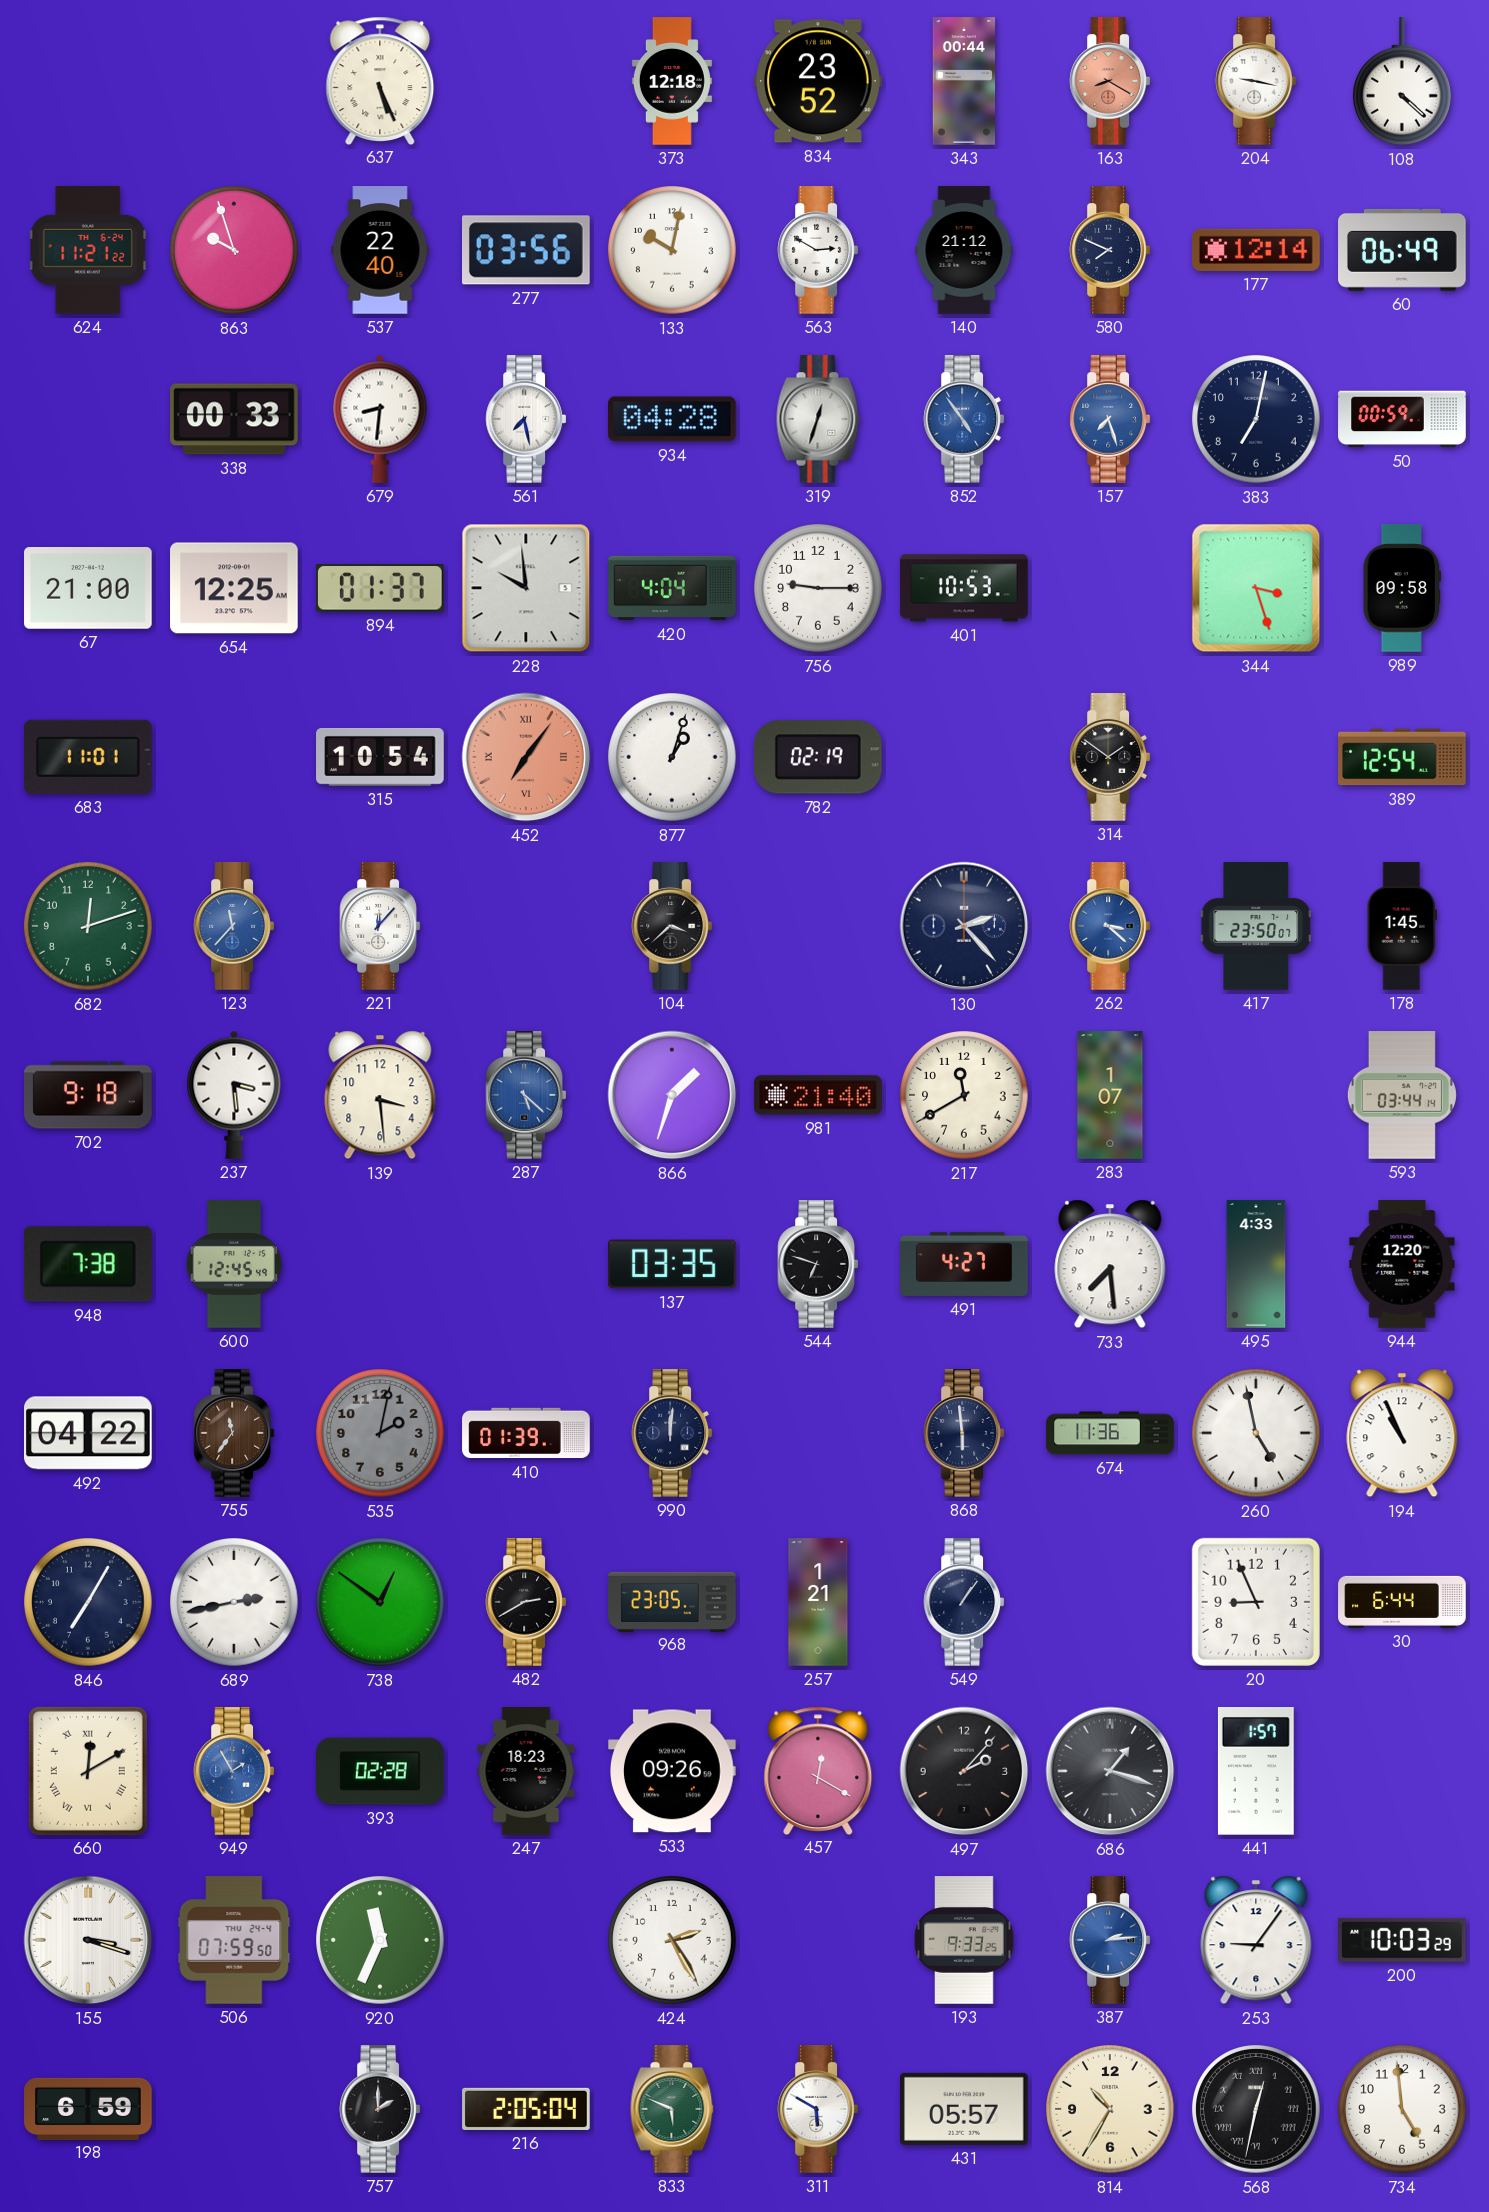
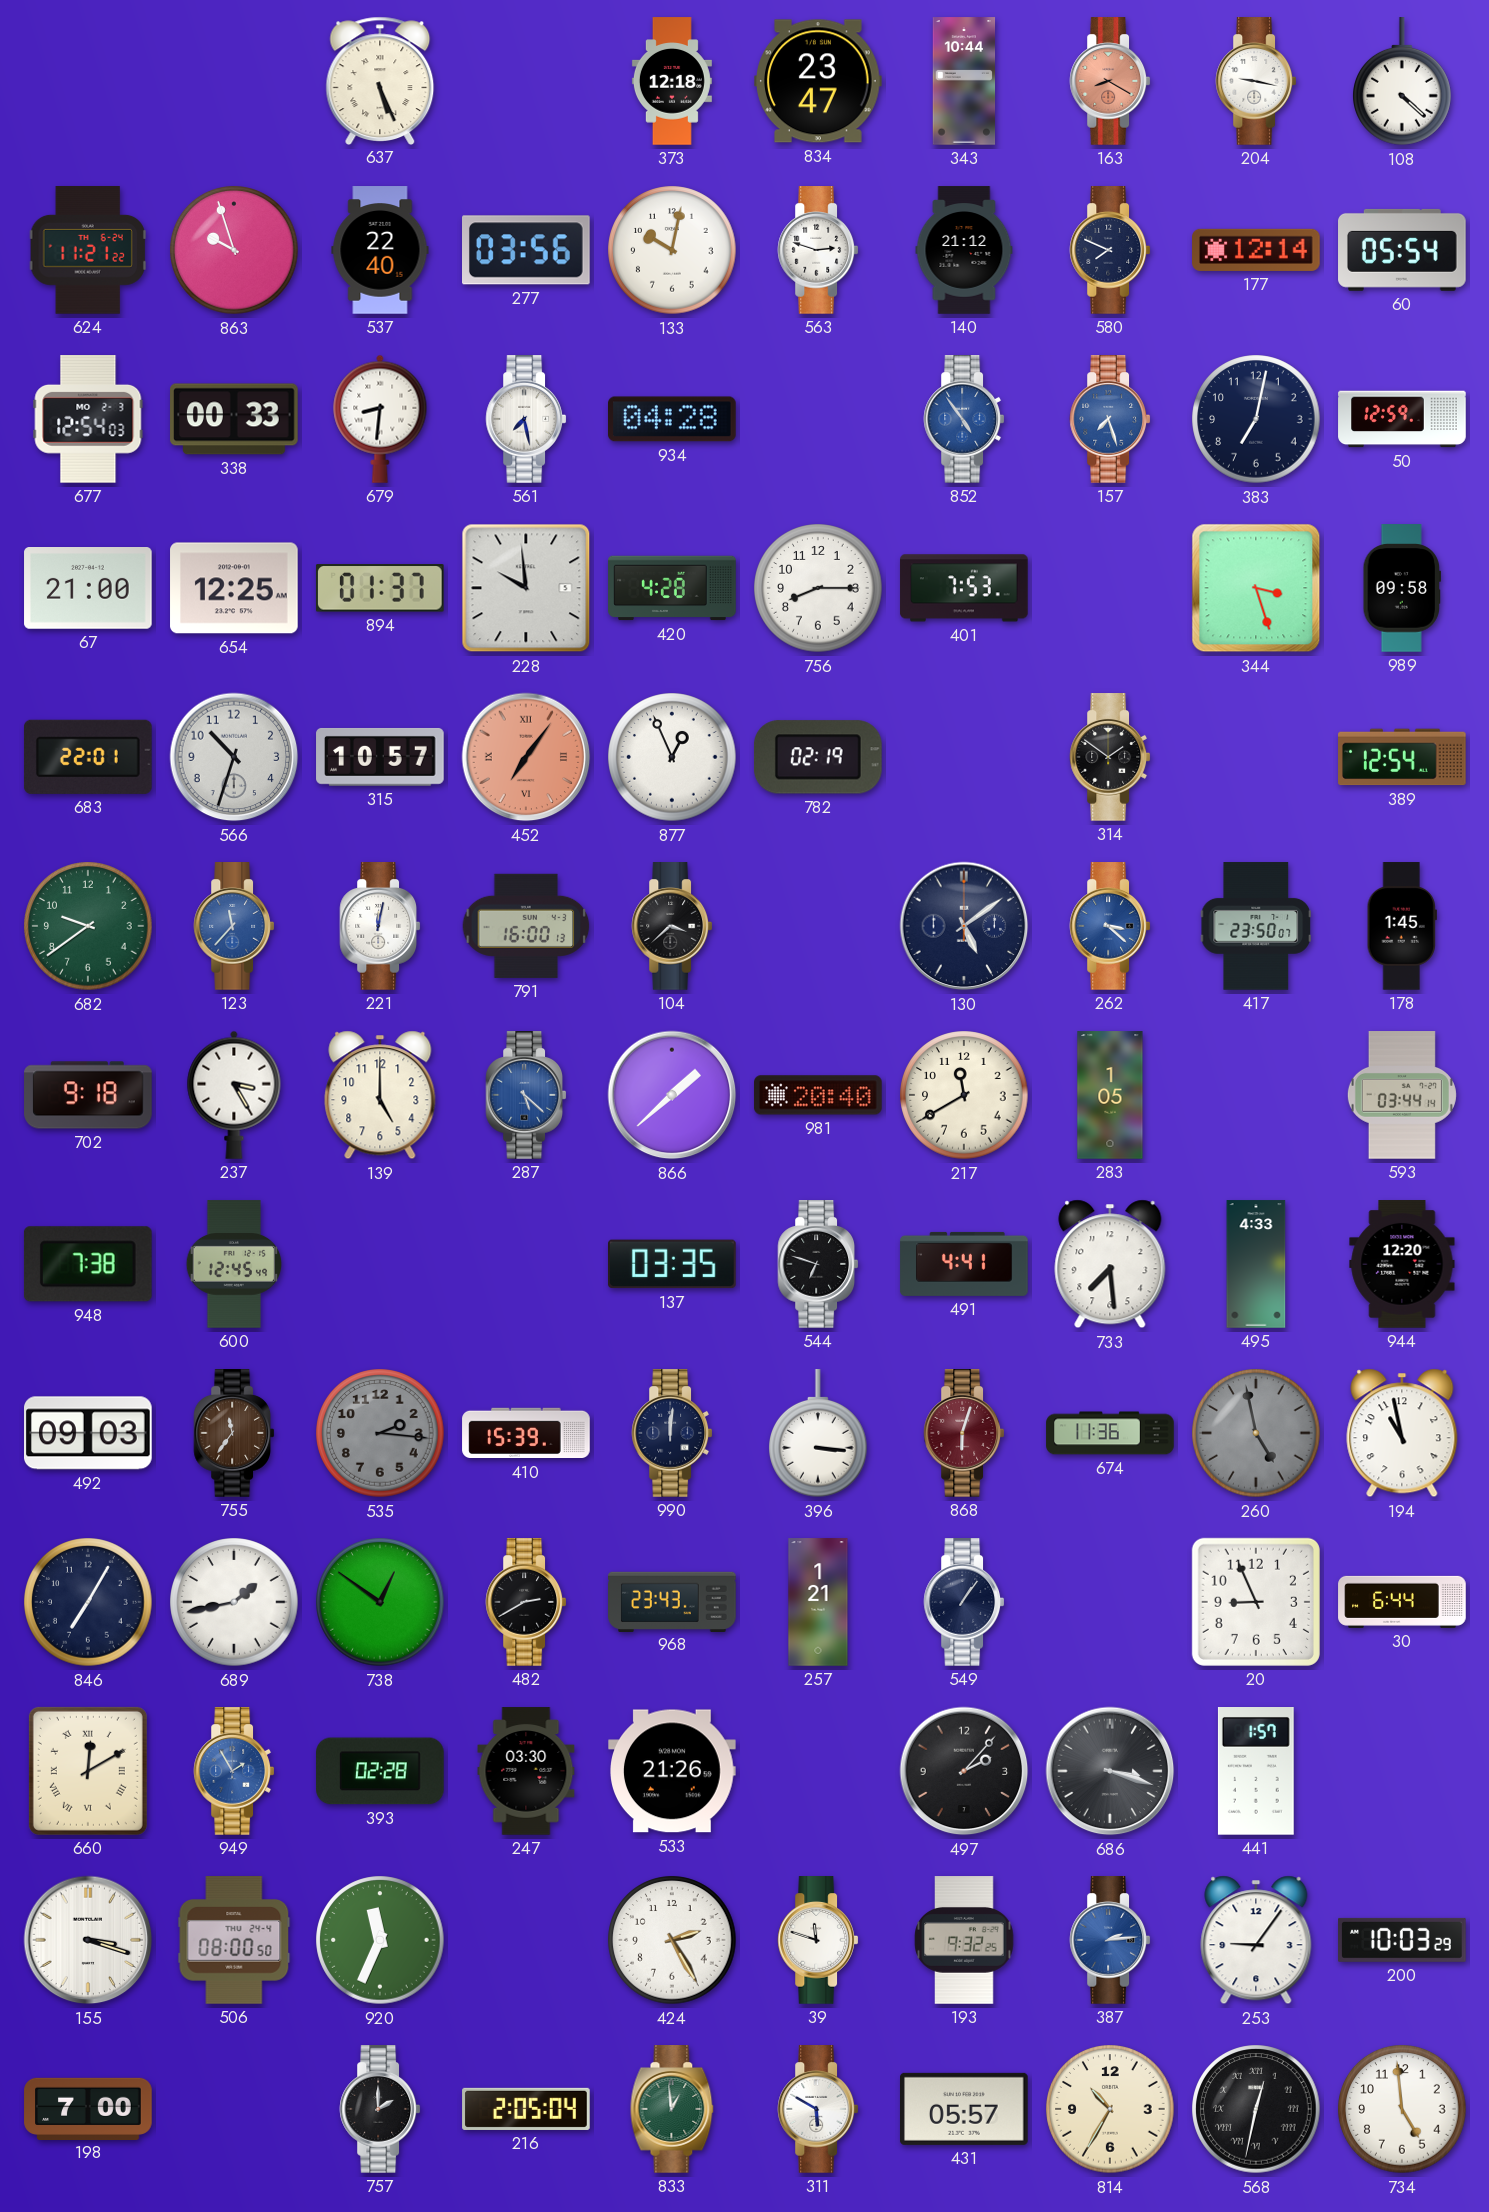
834: 23:52 -> 23:47
343: 00:44 -> 10:44
563: 2:50 -> 2:48
60: 06:49 -> 05:54
677: none -> 12:54
319: 12:33 -> none
50: 00:59 -> 12:59
420: 4:04 -> 4:28
756: 9:15 -> 8:15
401: 10:53 -> 7:53
683: 11:01 -> 22:01
566: none -> 10:33
315: 10:54 -> 10:57
877: 1:03 -> 12:56
682: 12:12 -> 9:39
221: 12:07 -> 12:02
791: none -> 16:00
130: 2:23 -> 5:09
237: 3:29 -> 3:25
139: 3:29 -> 5:00
866: 1:33 -> 1:38
981: 21:40 -> 20:40
283: 1:07 -> 1:05
491: 4:27 -> 4:41
492: 04:22 -> 09:03
535: 2:02 -> 2:16
410: 01:39 -> 15:39
396: none -> 3:16
868: 5:59 -> 6:03
868 dial: navy -> burgundy
260 dial: white -> grey
194: 10:56 -> 10:58
689: 2:43 -> 1:43
968: 23:05 -> 23:43
247: 18:23 -> 03:30
533: 09:26 -> 21:26
457: 12:20 -> none
686: 1:18 -> 3:18
506: 07:59 -> 08:00
39: none -> 11:48
193: 9:33 -> 9:32
198: 6:59 -> 7:00
833: 5:49 -> 12:59
